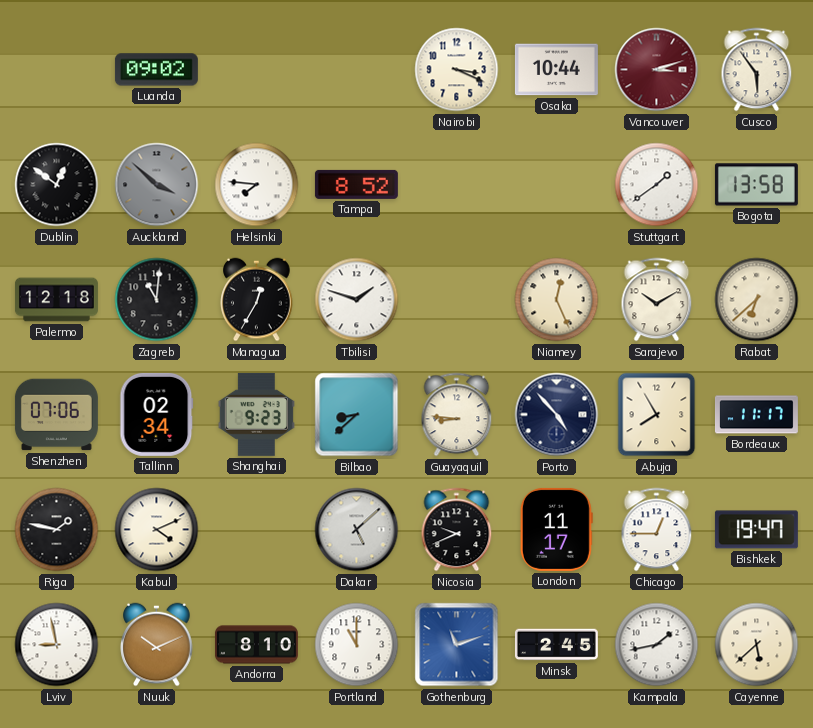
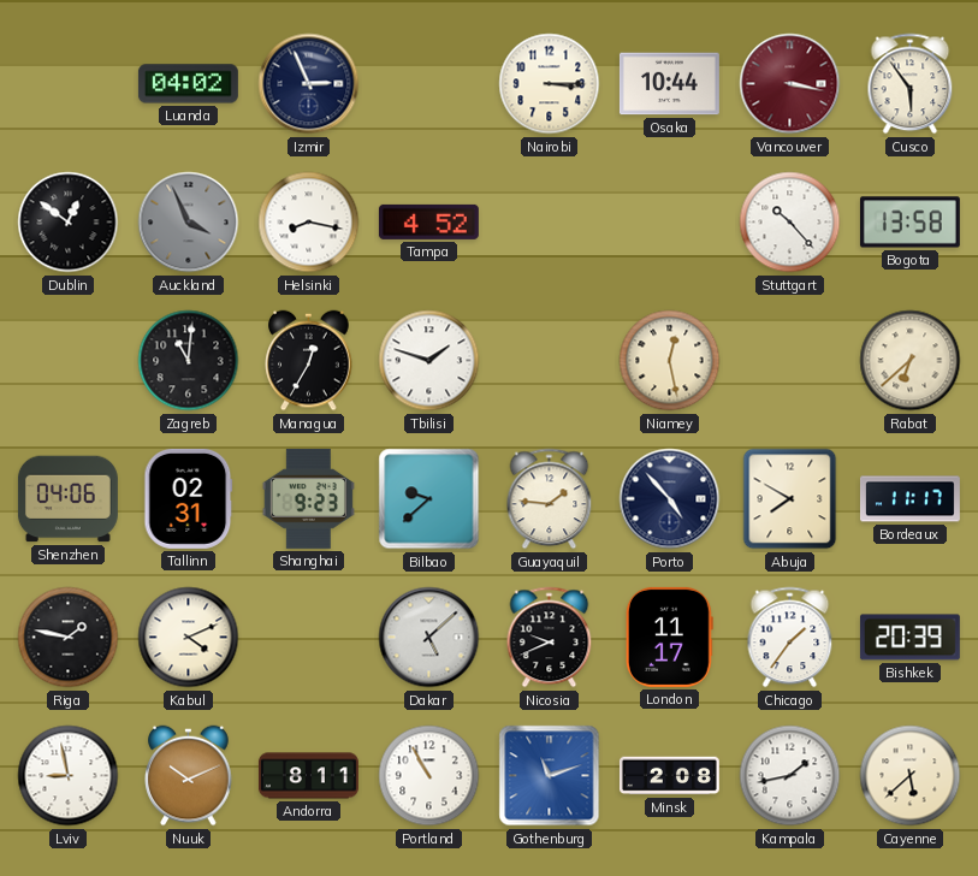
Luanda: 09:02 -> 04:02
Izmir: none -> 2:56
Nairobi: 3:19 -> 3:15
Vancouver: 3:12 -> 3:17
Auckland: 3:52 -> 3:56
Helsinki: 7:46 -> 8:17
Tampa: 8:52 -> 4:52
Stuttgart: 1:39 -> 10:23
Palermo: 12:18 -> none
Niamey: 12:26 -> 12:28
Sarajevo: 10:10 -> none
Shenzhen: 07:06 -> 04:06
Tallinn: 02:34 -> 02:31
Bilbao: 8:38 -> 9:38
Guayaquil: 8:46 -> 1:46
Abuja: 7:55 -> 7:50
Chicago: 12:45 -> 1:36
Bishkek: 19:47 -> 20:39
Andorra: 8:10 -> 8:11
Portland: 11:00 -> 10:55
Minsk: 2:45 -> 2:08
